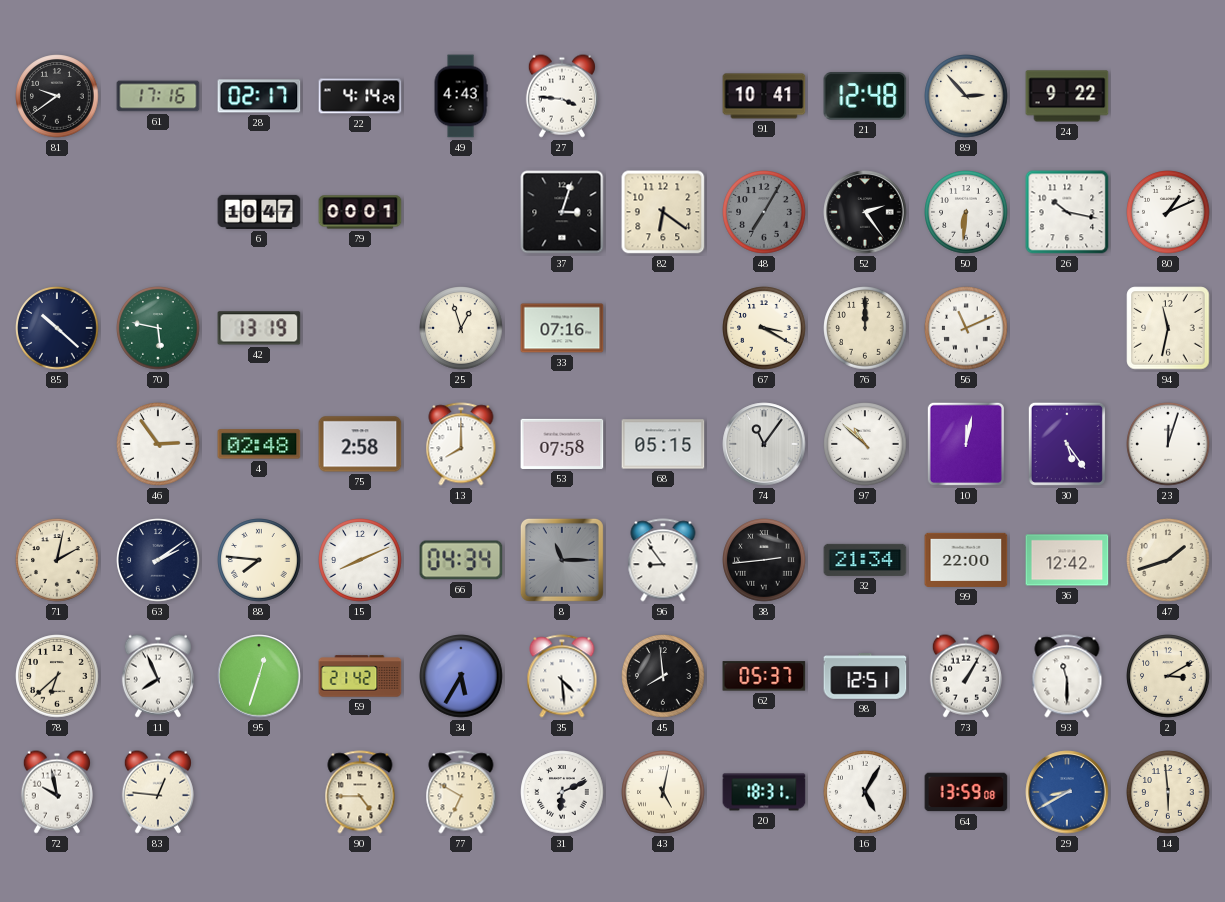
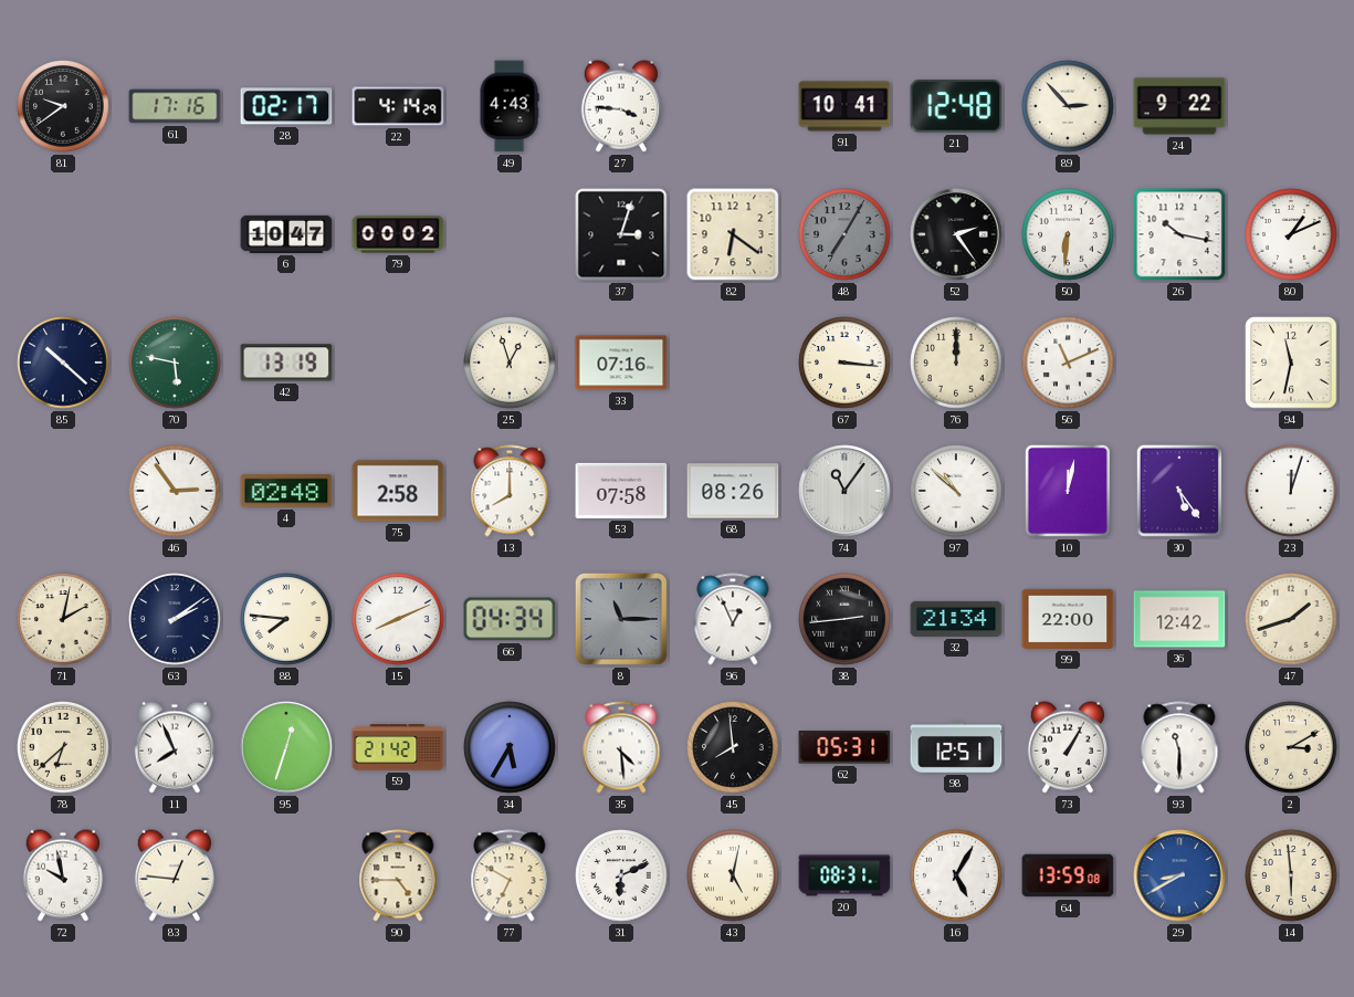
79: 00:01 -> 00:02
67: 3:20 -> 3:16
68: 05:15 -> 08:26
96: 8:54 -> 12:56
62: 05:37 -> 05:31
20: 18:31 -> 08:31
